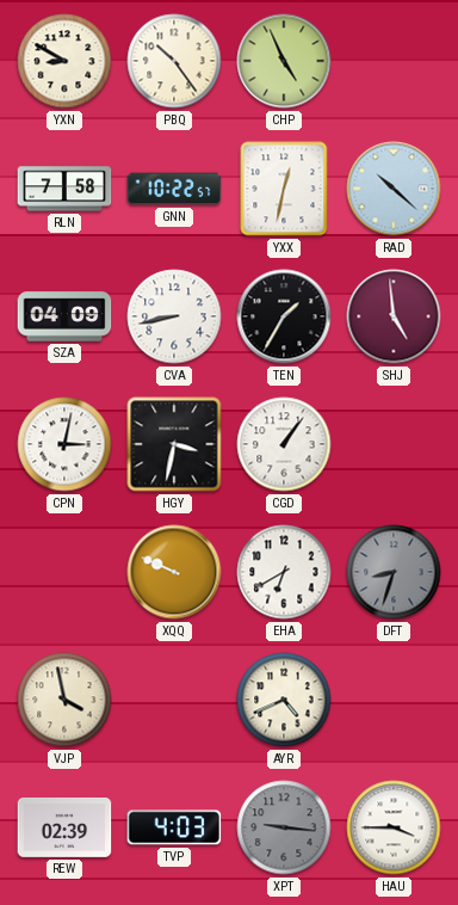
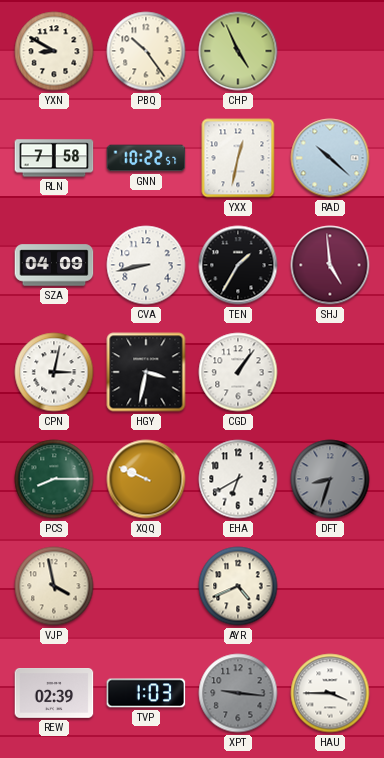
PCS: none -> 8:15
TVP: 4:03 -> 1:03
